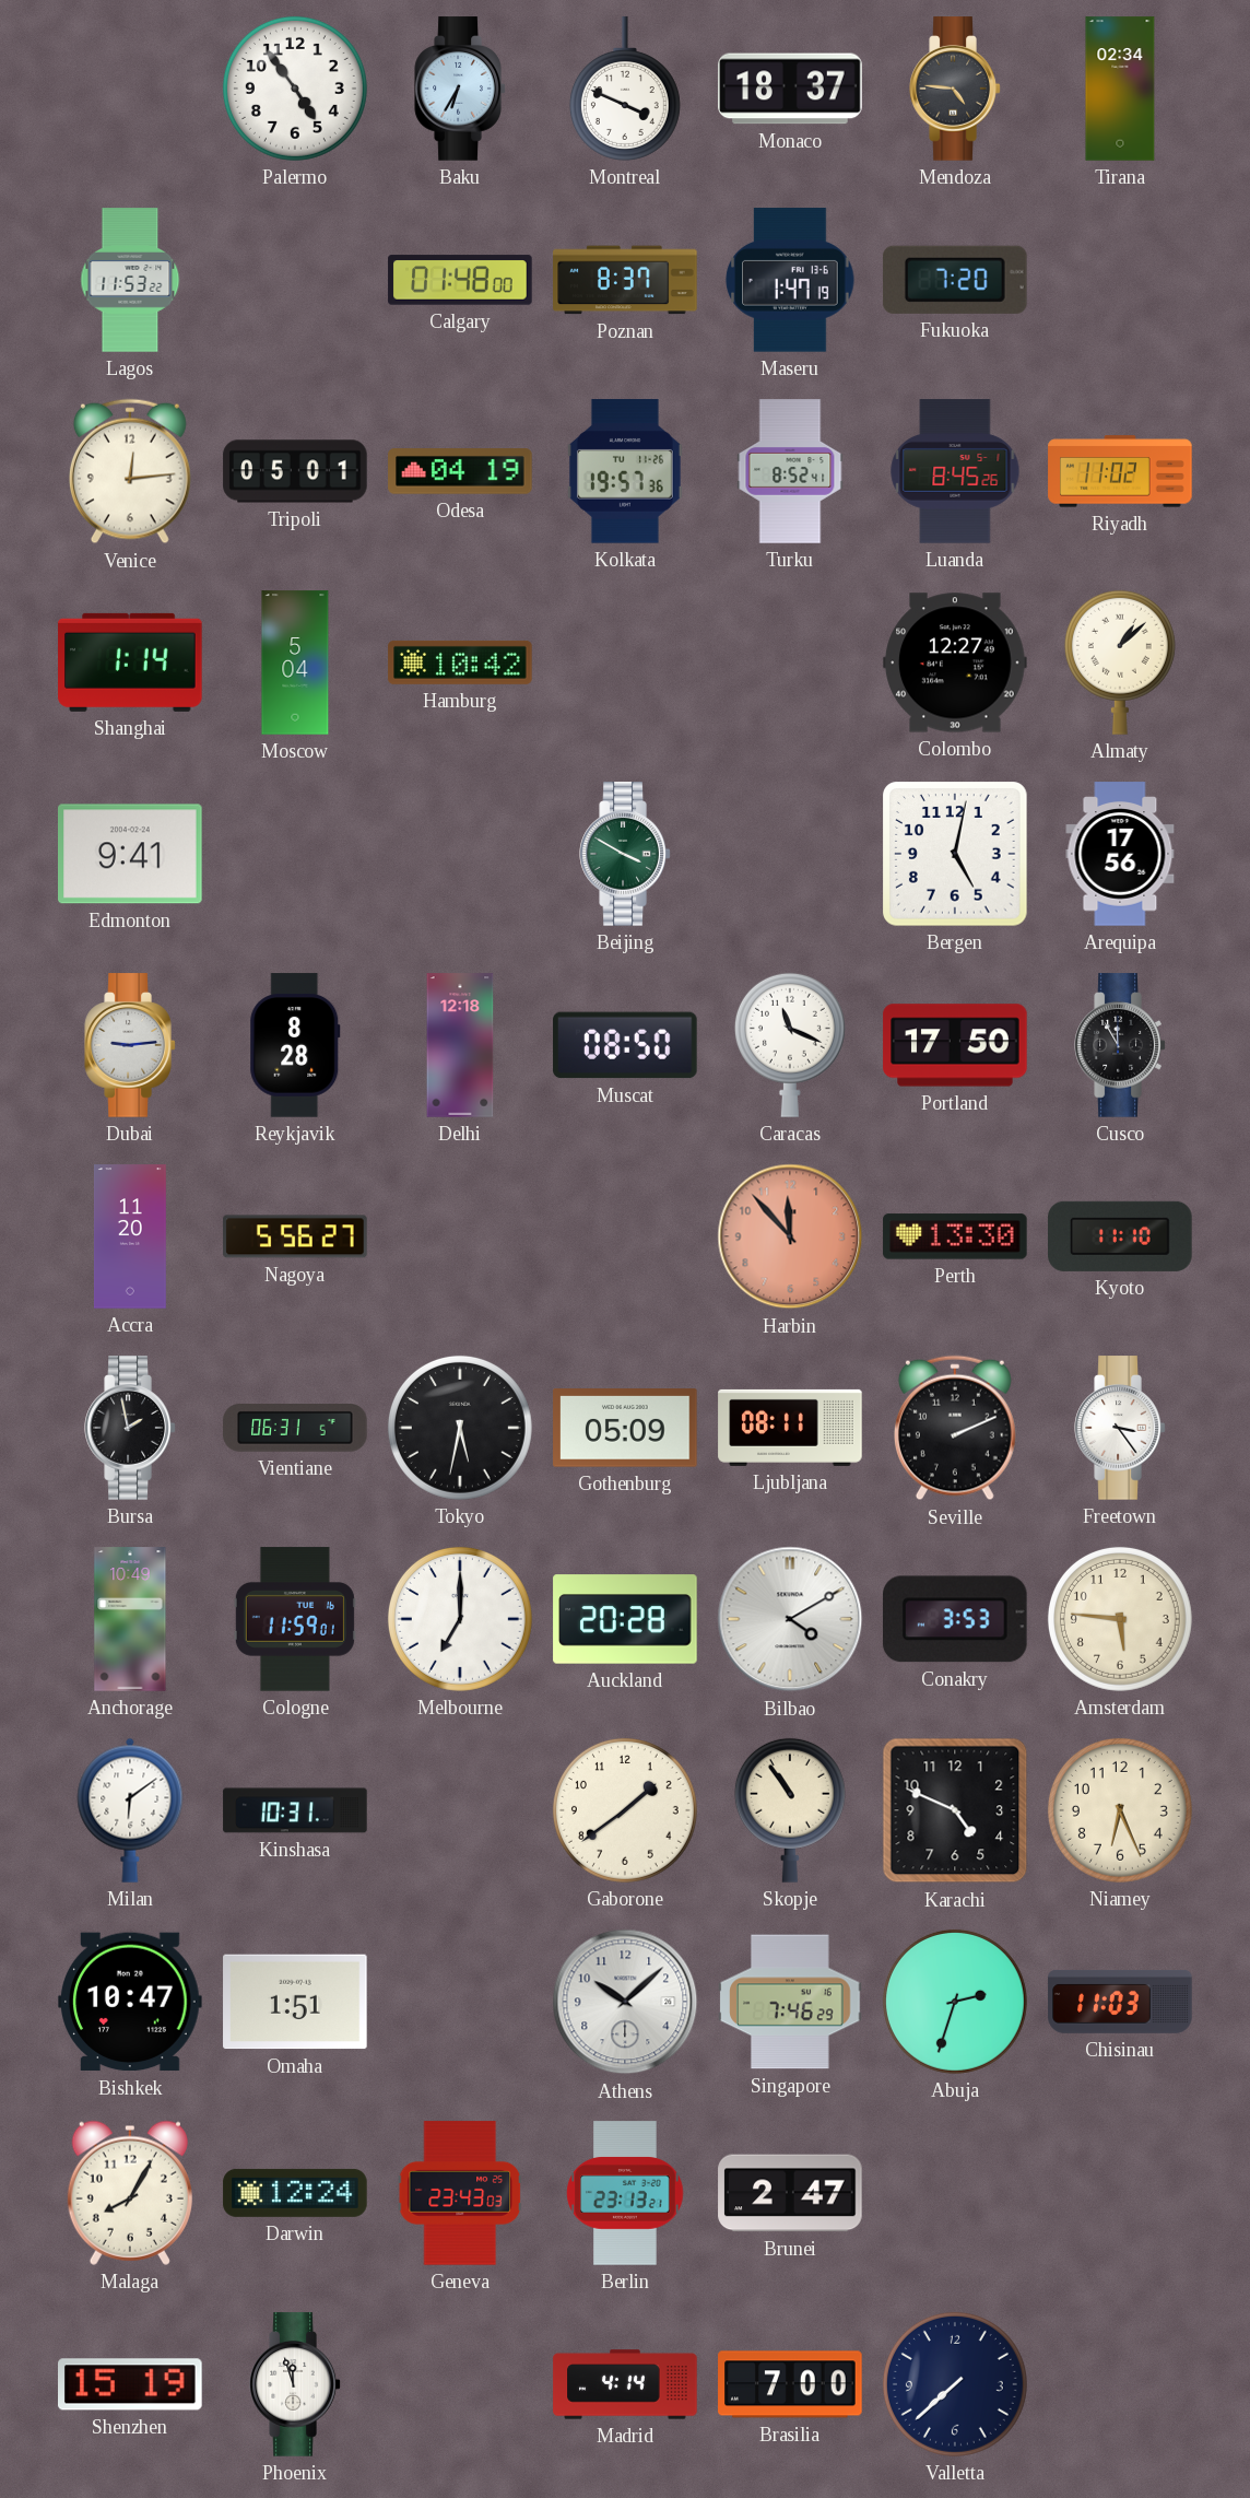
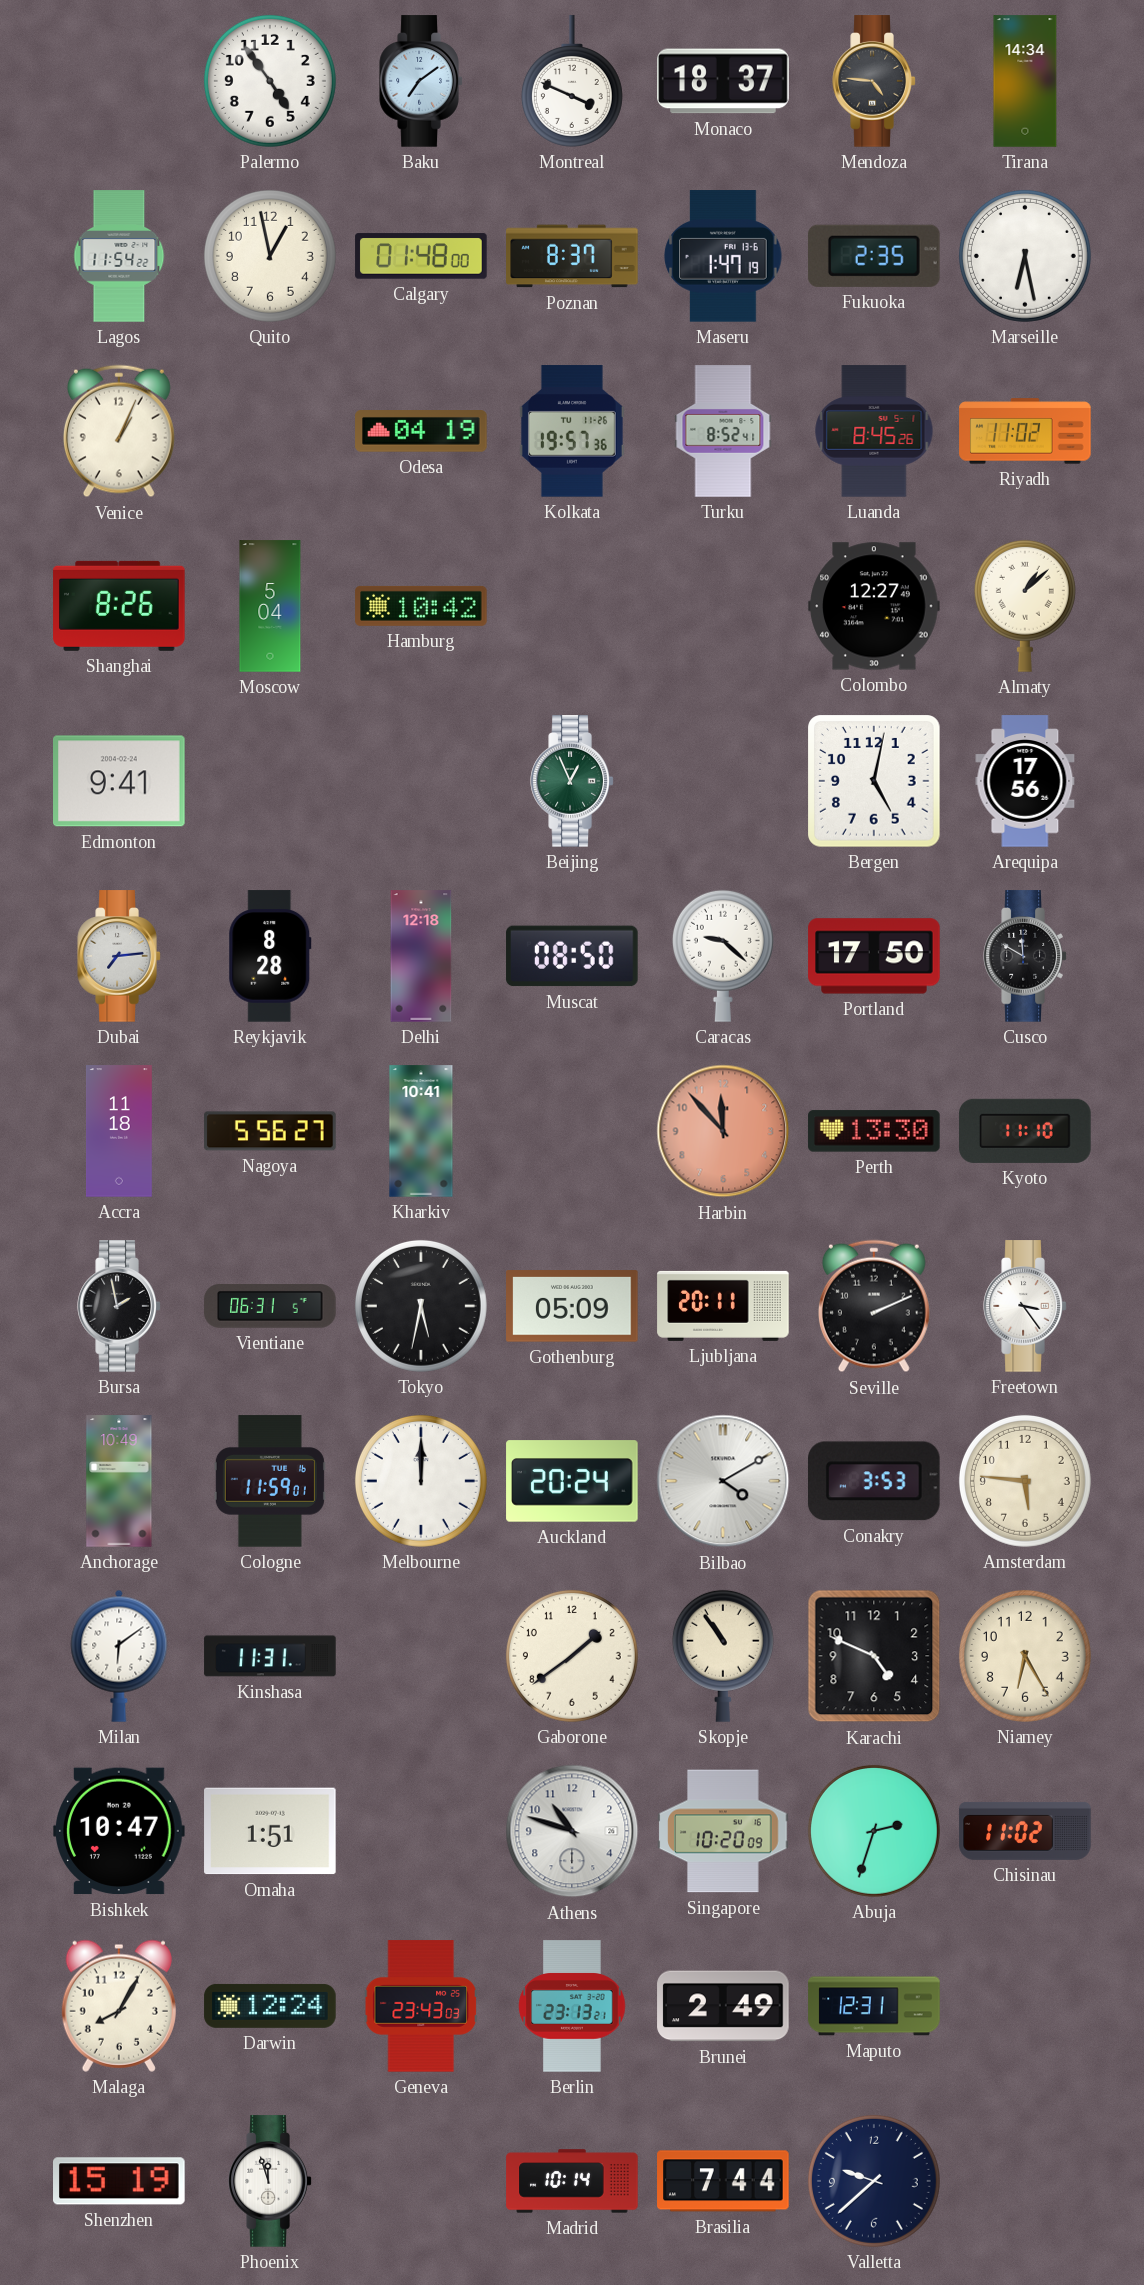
Baku: 6:35 -> 7:09
Tirana: 02:34 -> 14:34
Lagos: 11:53 -> 11:54
Quito: none -> 12:58
Fukuoka: 7:20 -> 2:35
Marseille: none -> 6:28
Venice: 12:14 -> 1:04
Tripoli: 05:01 -> none
Shanghai: 1:14 -> 8:26
Beijing: 3:50 -> 12:56
Dubai: 9:14 -> 7:14
Caracas: 11:19 -> 9:22
Cusco: 11:55 -> 11:50
Accra: 11:20 -> 11:18
Kharkiv: none -> 10:41
Ljubljana: 08:11 -> 20:11
Melbourne: 7:00 -> 12:00
Auckland: 20:28 -> 20:24
Kinshasa: 10:31 -> 11:31
Niamey: 6:26 -> 6:25
Athens: 10:08 -> 10:48
Singapore: 7:46 -> 10:20
Chisinau: 11:03 -> 11:02
Brunei: 2:47 -> 2:49
Maputo: none -> 12:31
Madrid: 4:14 -> 10:14
Brasilia: 7:00 -> 7:44
Valletta: 7:38 -> 9:38
